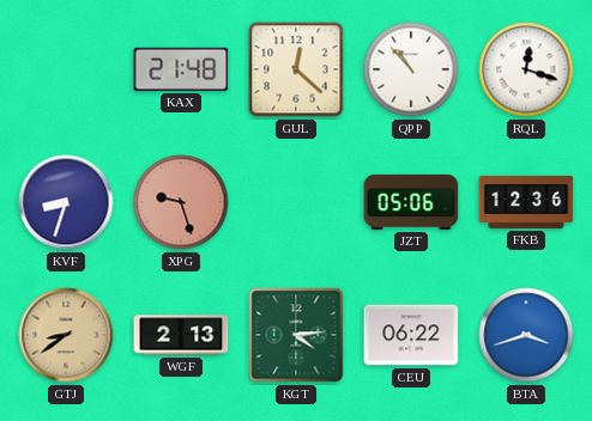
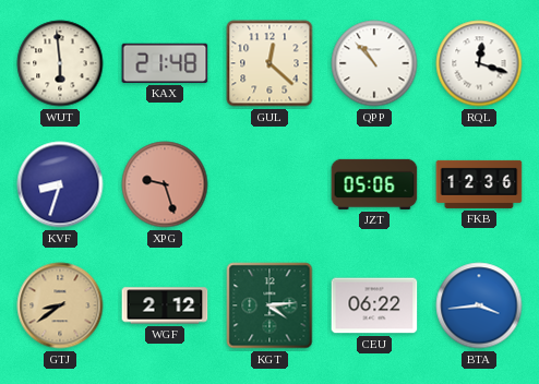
WUT: none -> 5:59
WGF: 2:13 -> 2:12
BTA: 3:42 -> 3:44
